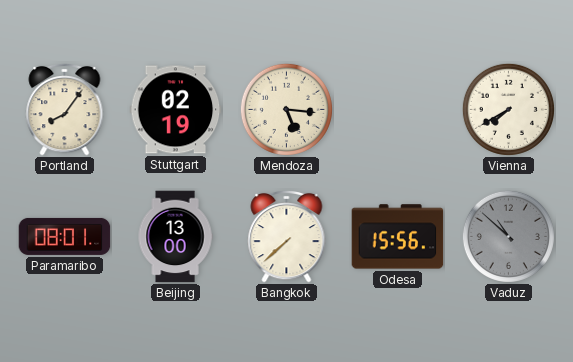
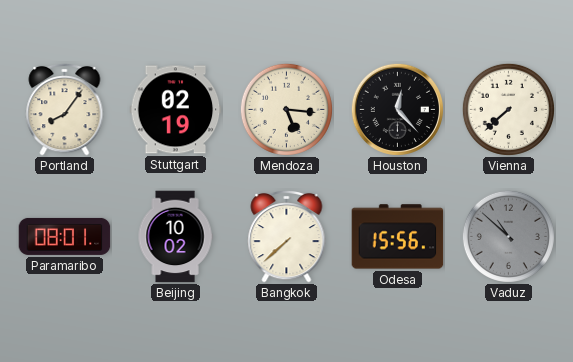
Houston: none -> 12:23
Vienna: 7:40 -> 7:38
Beijing: 13:00 -> 10:02
